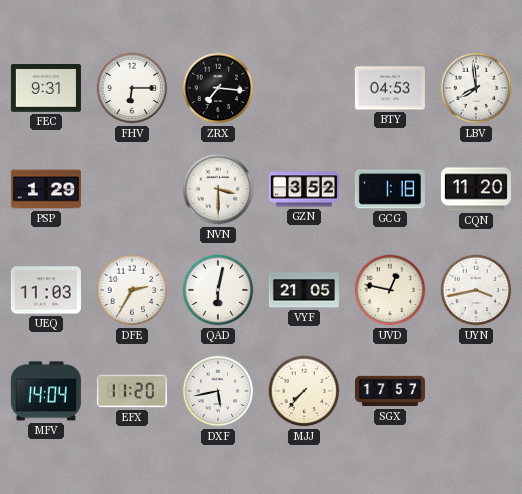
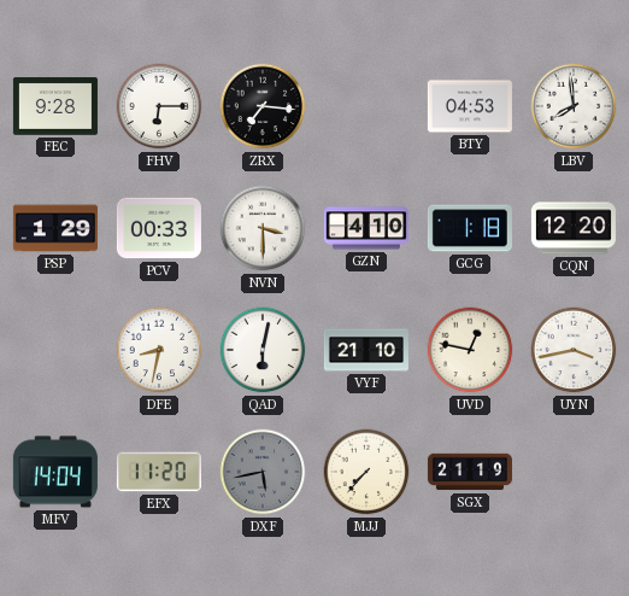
FEC: 9:31 -> 9:28
PCV: none -> 00:33
GZN: 3:52 -> 4:10
CQN: 11:20 -> 12:20
UEQ: 11:03 -> none
DFE: 2:35 -> 8:32
VYF: 21:05 -> 21:10
DXF dial: white -> grey
SGX: 17:57 -> 21:19
